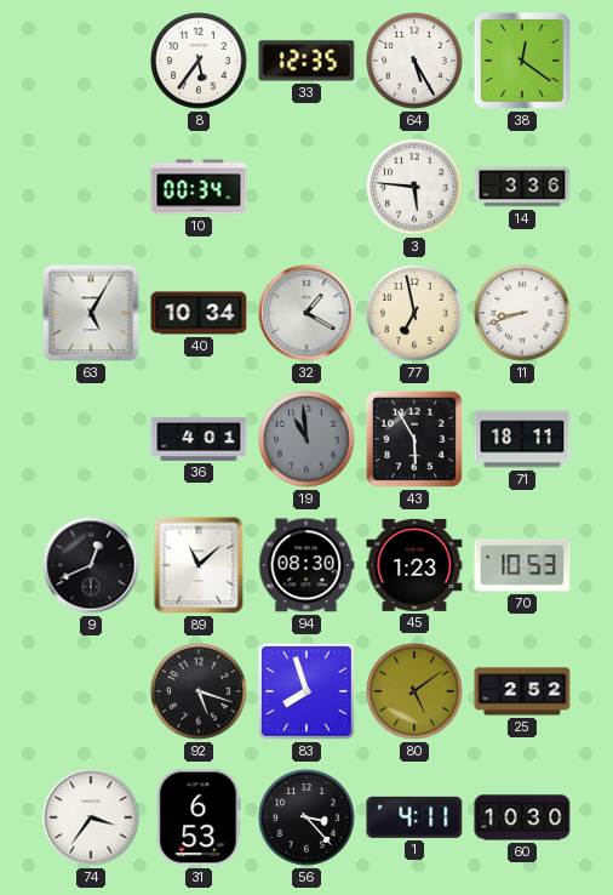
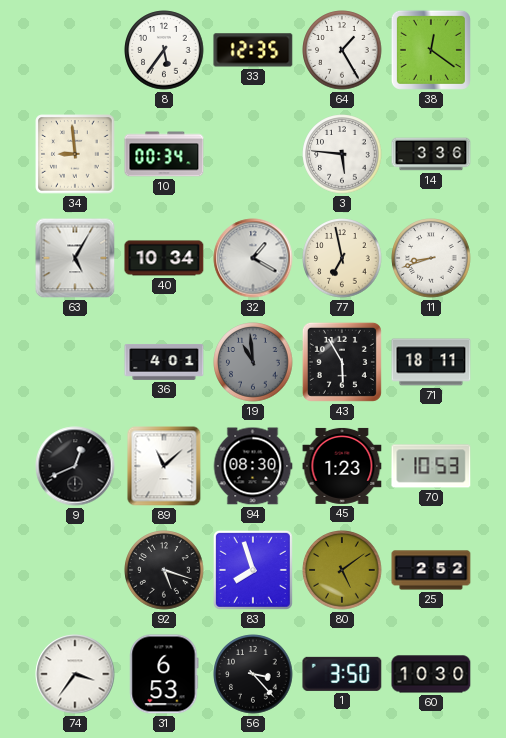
64: 5:25 -> 1:25
34: none -> 8:59
1: 4:11 -> 3:50
